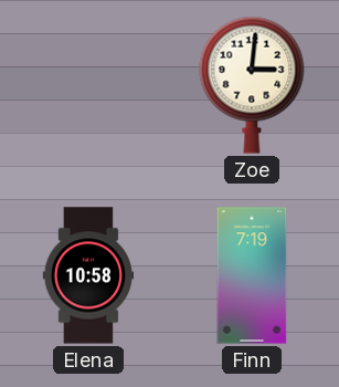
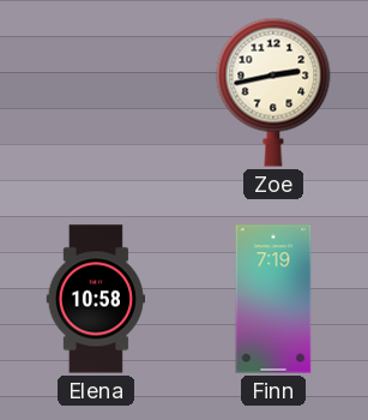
Zoe: 3:01 -> 2:43
